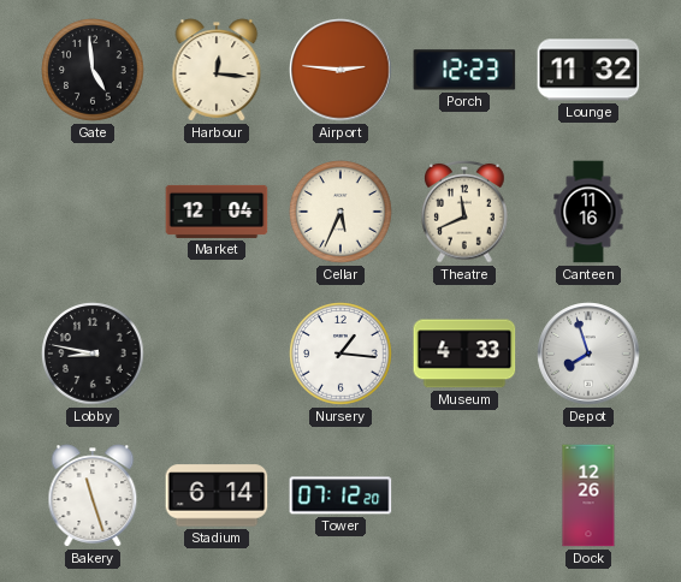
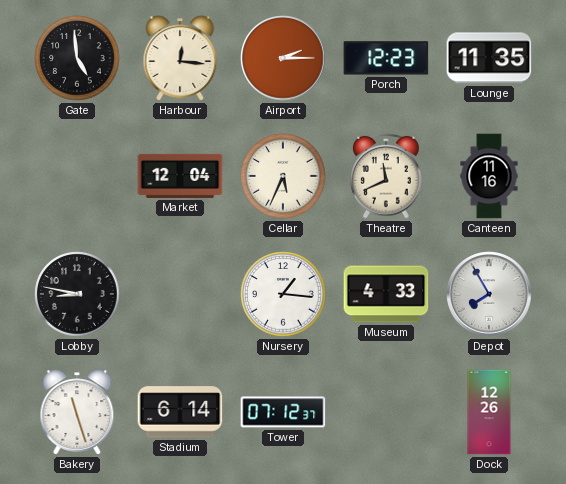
Airport: 2:46 -> 2:15
Lounge: 11:32 -> 11:35
Depot: 7:57 -> 7:55
Tower: 07:12:20 -> 07:12:37
